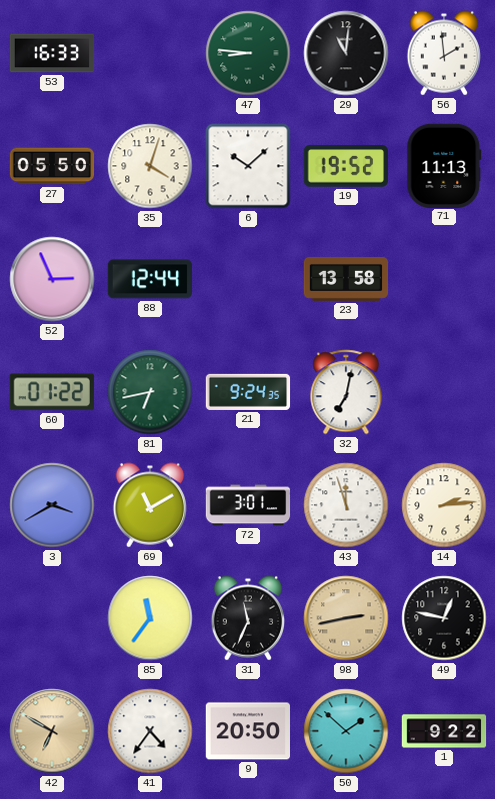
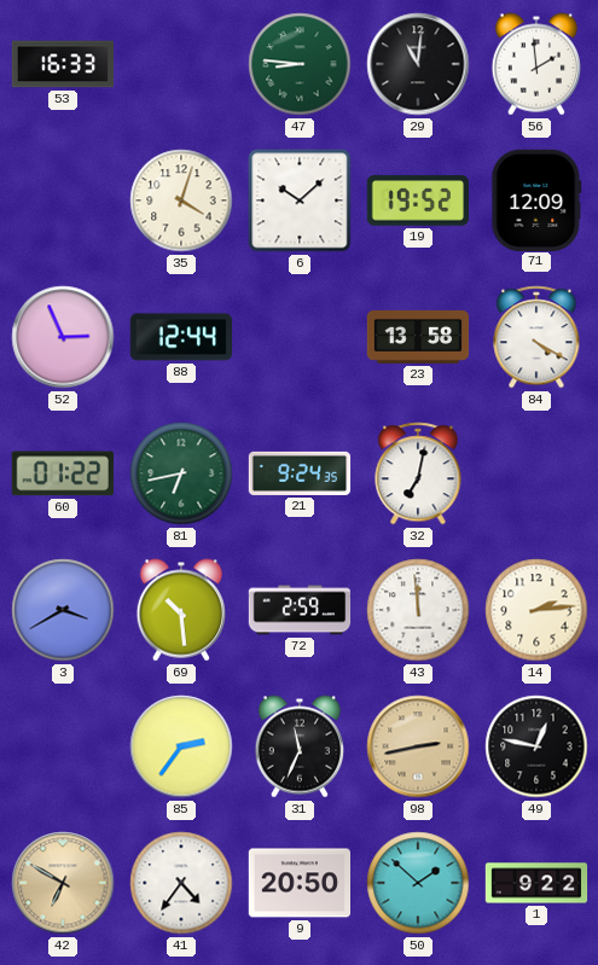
27: 05:50 -> none
71: 11:13 -> 12:09
84: none -> 4:20
69: 11:10 -> 10:29
72: 3:01 -> 2:59
43: 11:57 -> 11:59
85: 11:36 -> 2:36
